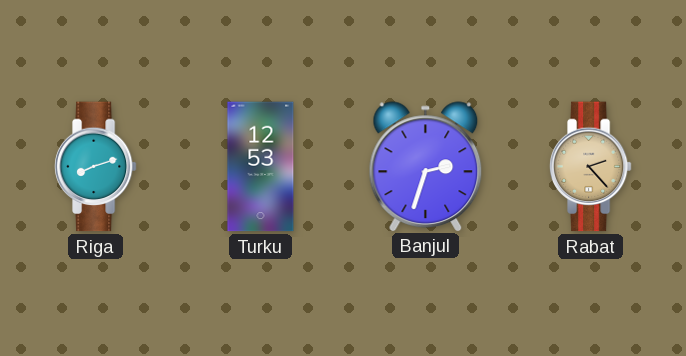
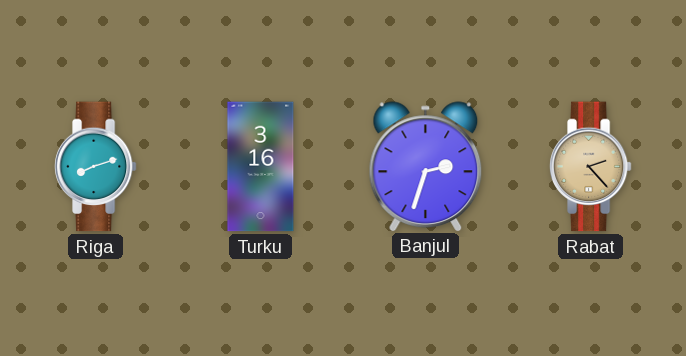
Turku: 12:53 -> 3:16
